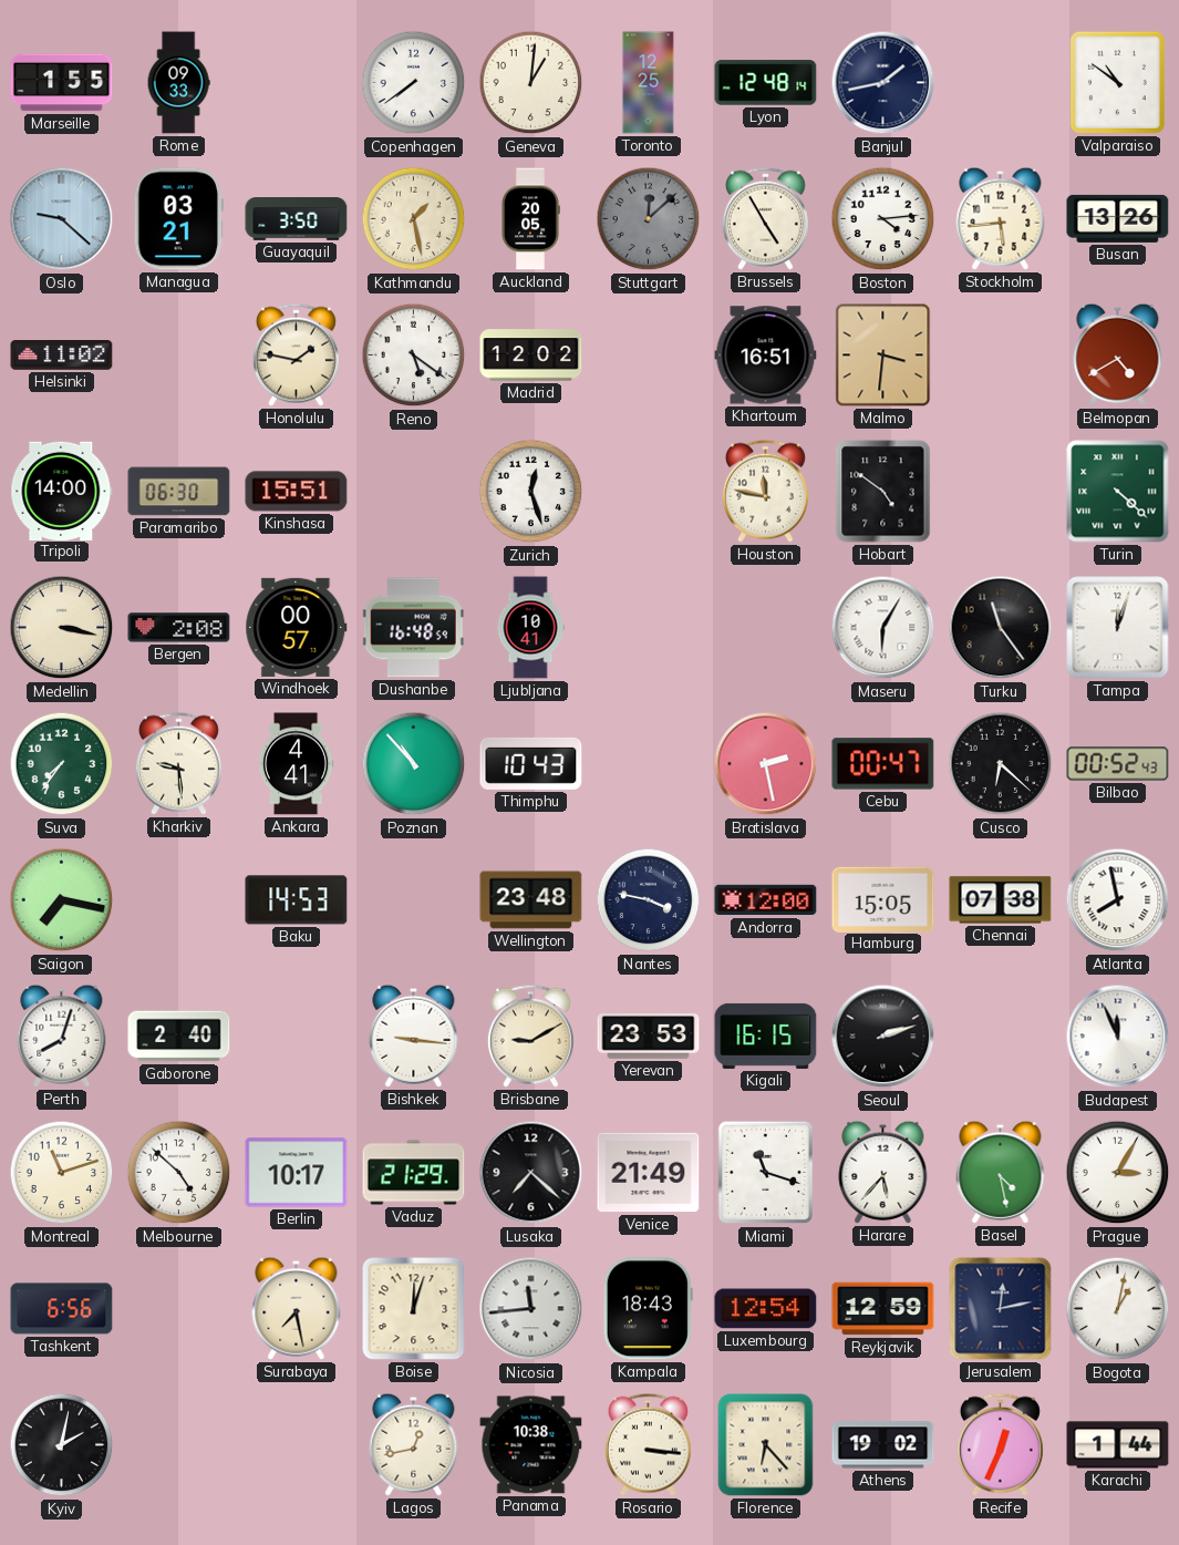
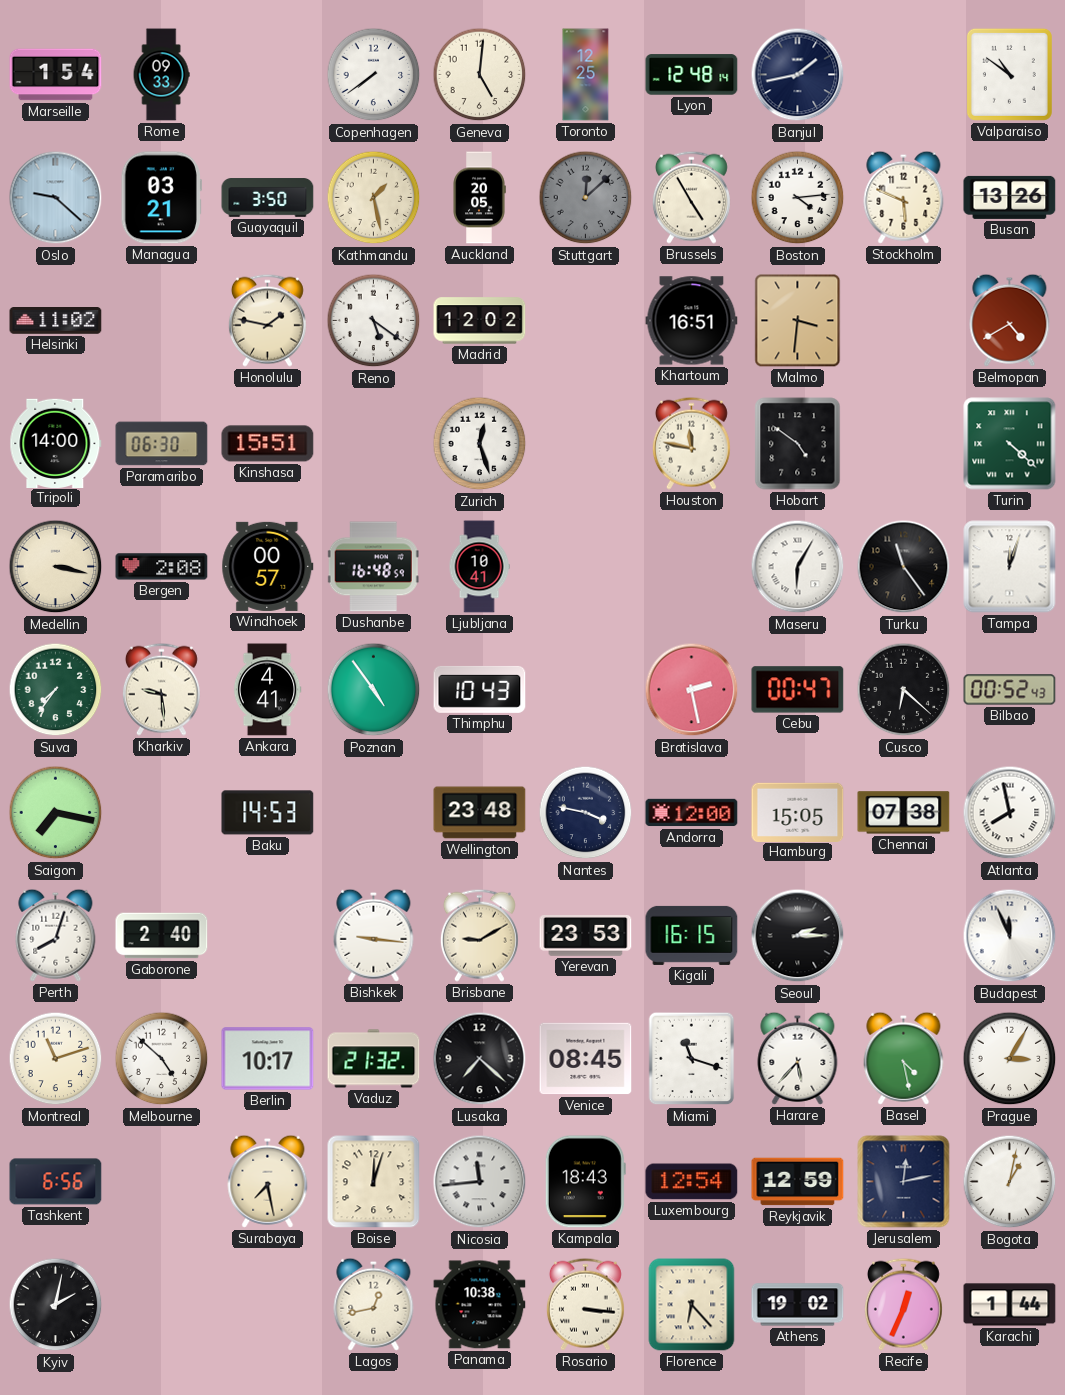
Marseille: 1:55 -> 1:54
Geneva: 1:01 -> 5:01
Stockholm: 5:44 -> 5:49
Poznan: 10:53 -> 4:54
Seoul: 2:12 -> 2:15
Vaduz: 21:29 -> 21:32
Venice: 21:49 -> 08:45
